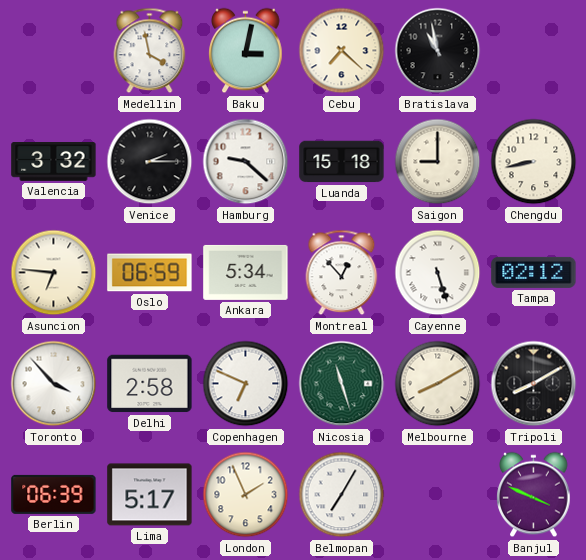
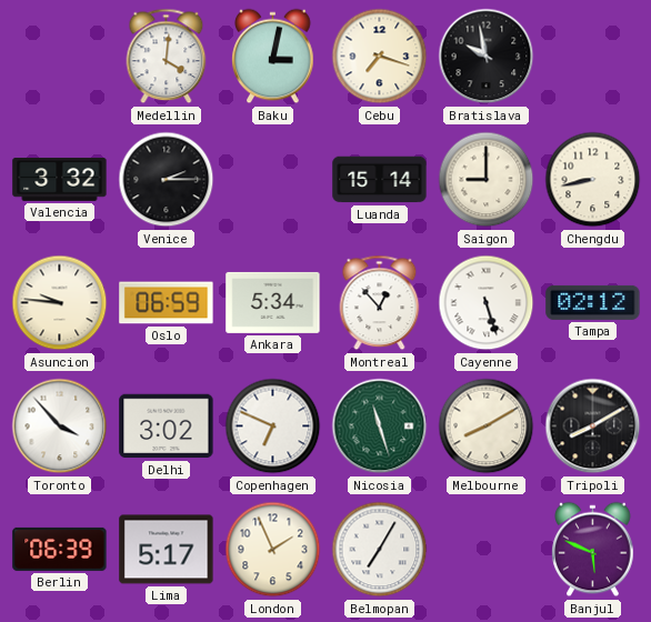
Medellin: 3:58 -> 4:01
Cebu: 7:22 -> 7:18
Bratislava: 10:58 -> 9:58
Hamburg: 9:22 -> none
Luanda: 15:18 -> 15:14
Asuncion: 6:46 -> 9:46
Delhi: 2:58 -> 3:02
Banjul: 3:49 -> 5:49
